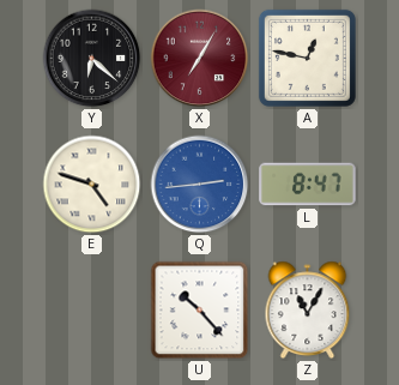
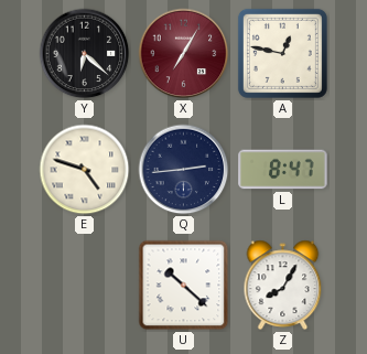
Q dial: blue -> navy
U: 10:23 -> 10:22
Z: 11:05 -> 8:05
